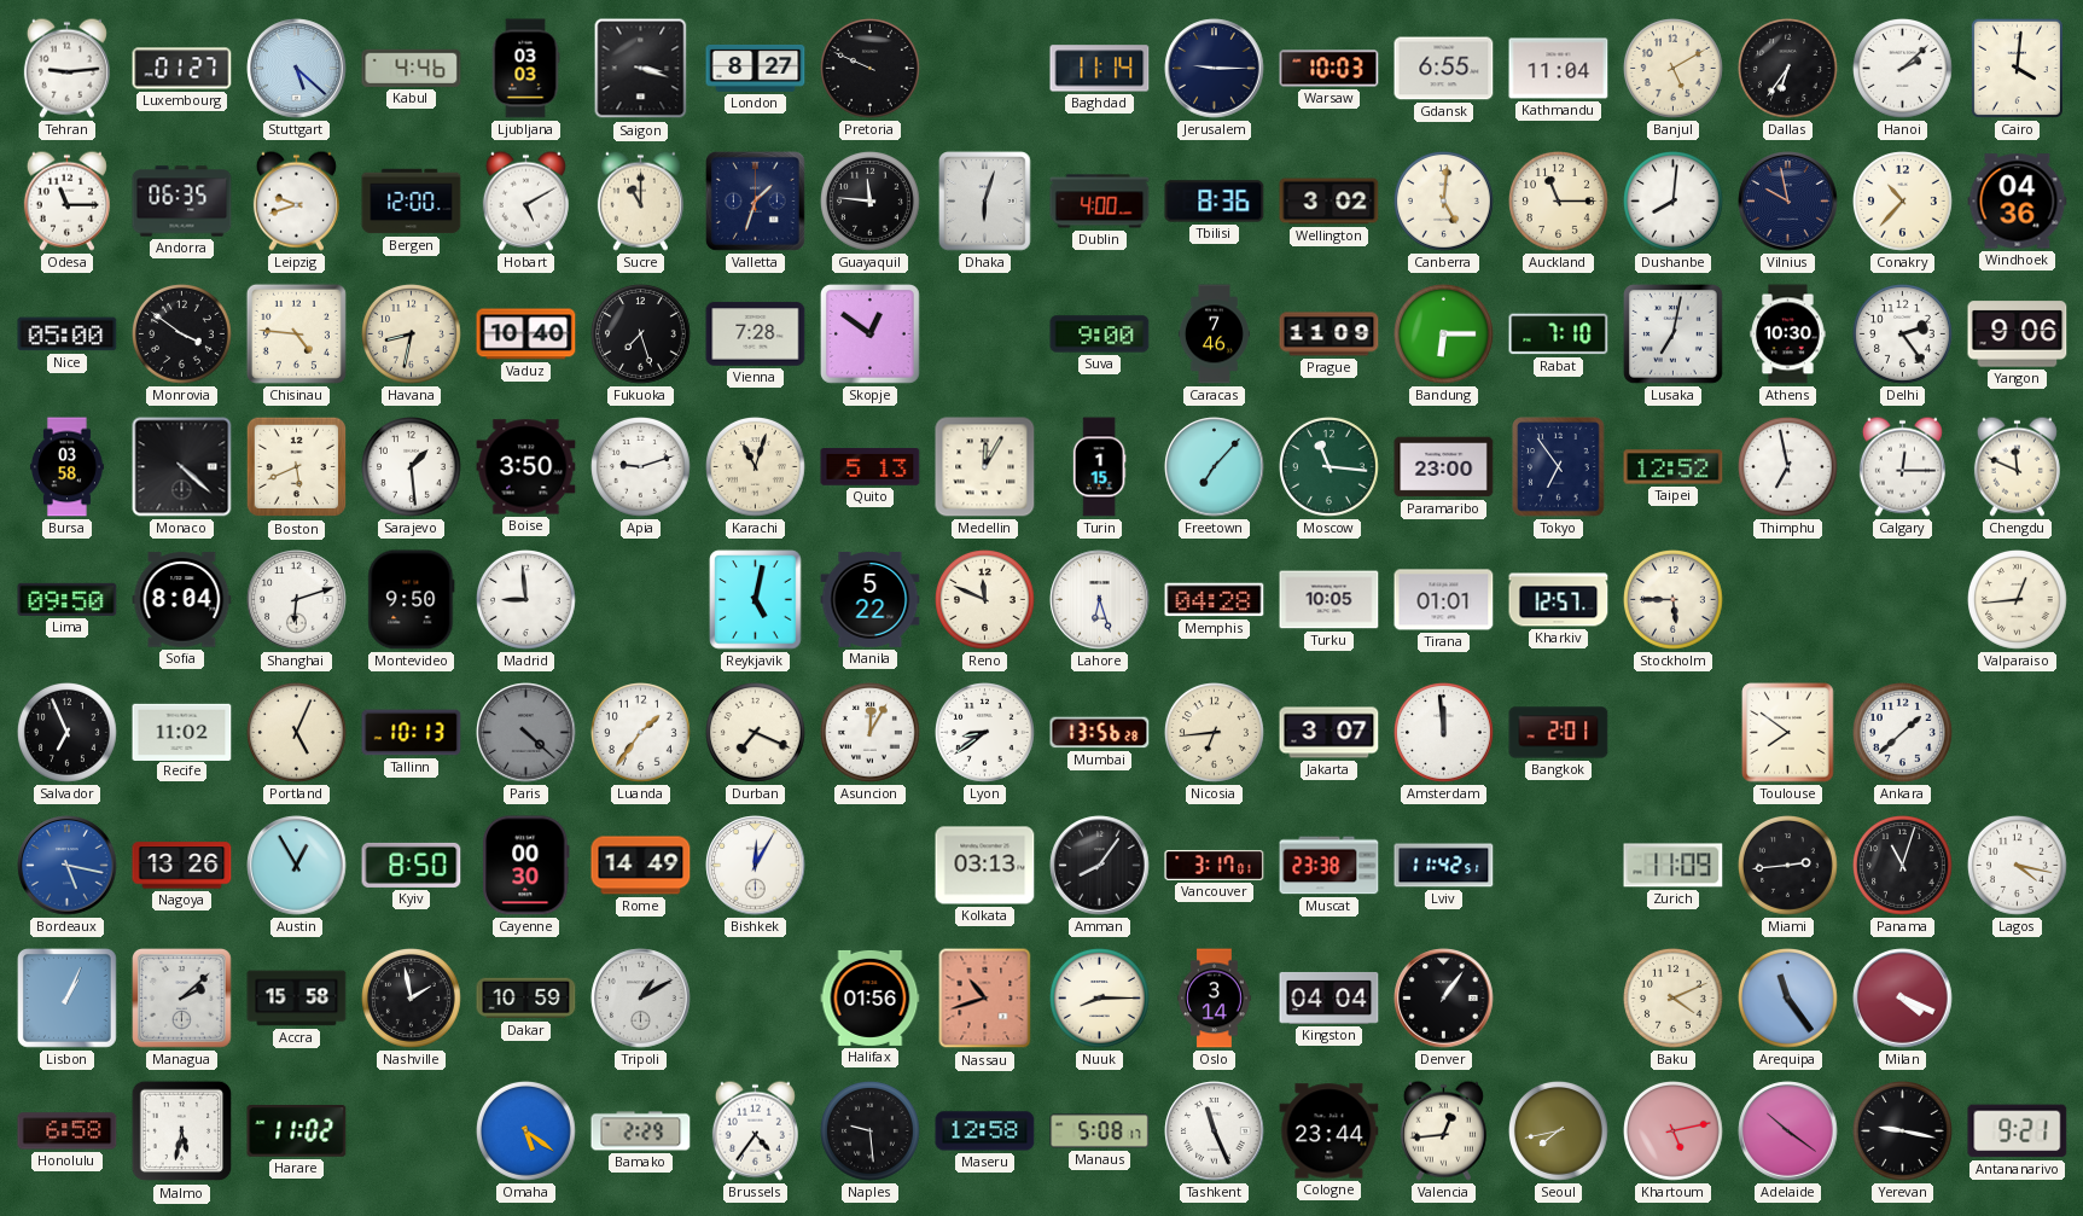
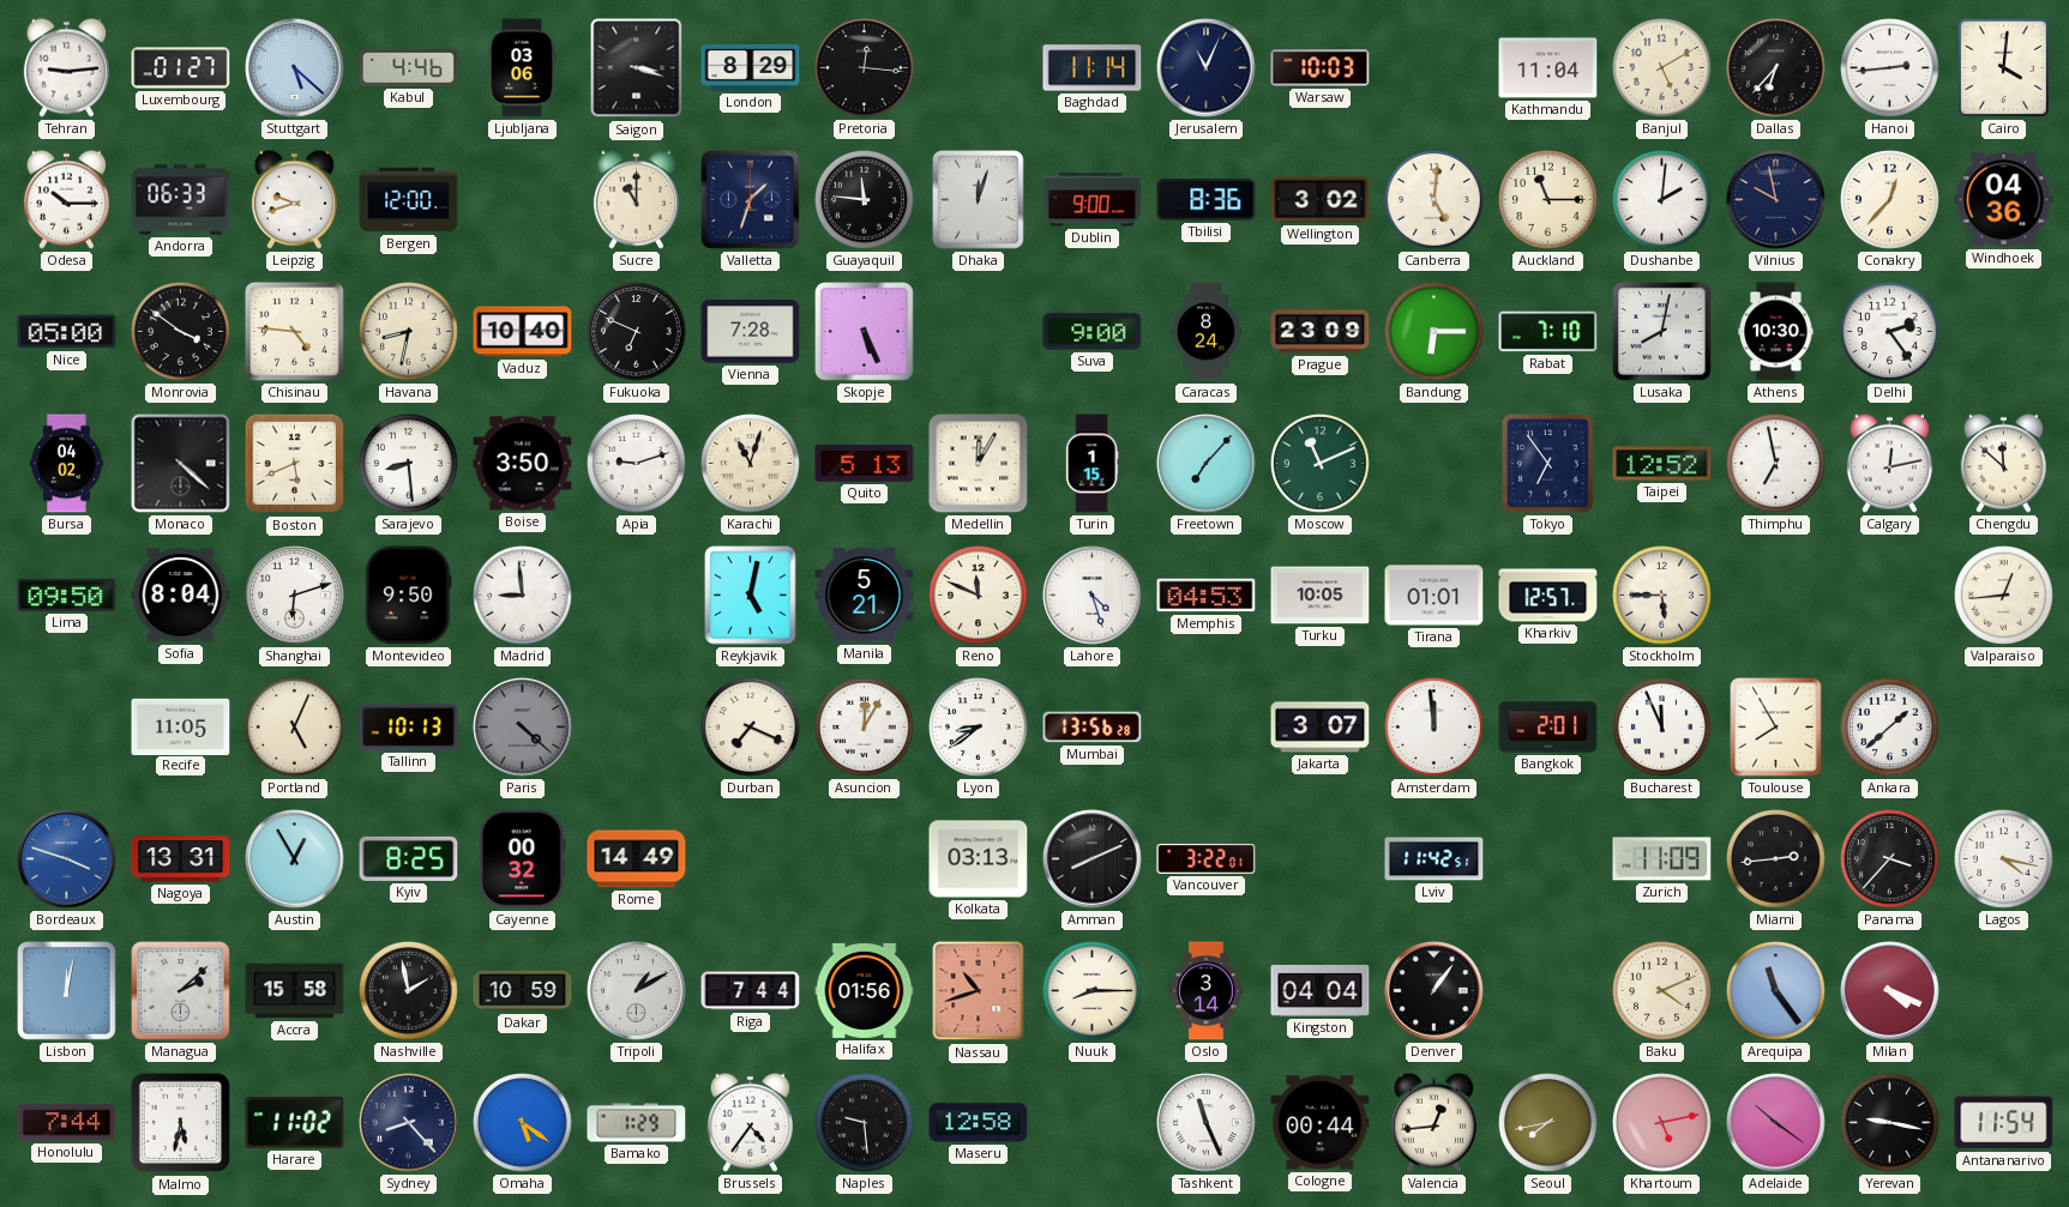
Ljubljana: 03:03 -> 03:06
London: 8:27 -> 8:29
Pretoria: 9:49 -> 12:16
Jerusalem: 9:15 -> 11:04
Gdansk: 6:55 -> none
Dallas: 6:36 -> 6:37
Hanoi: 2:08 -> 2:44
Odesa: 11:15 -> 10:15
Andorra: 06:35 -> 06:33
Hobart: 5:10 -> none
Dhaka: 6:03 -> 12:03
Dublin: 4:00 -> 9:00
Dushanbe: 8:01 -> 2:01
Conakry: 10:37 -> 12:37
Fukuoka: 7:27 -> 6:49
Skopje: 12:51 -> 5:26
Caracas: 7:46 -> 8:24
Prague: 11:09 -> 23:09
Lusaka: 7:02 -> 8:02
Yangon: 9:06 -> none
Bursa: 03:58 -> 04:02
Sarajevo: 1:29 -> 8:29
Moscow: 11:16 -> 11:11
Paramaribo: 23:00 -> none
Calgary: 12:15 -> 12:13
Chengdu: 11:49 -> 11:52
Manila: 5:22 -> 5:21
Lahore: 6:27 -> 4:27
Memphis: 04:28 -> 04:53
Salvador: 6:56 -> none
Recife: 11:02 -> 11:05
Luanda: 1:36 -> none
Nicosia: 6:44 -> none
Bucharest: none -> 11:56
Toulouse: 7:51 -> 7:55
Bordeaux: 5:17 -> 3:48
Nagoya: 13:26 -> 13:31
Kyiv: 8:50 -> 8:25
Cayenne: 00:30 -> 00:32
Bishkek: 12:05 -> none
Amman: 8:06 -> 8:11
Vancouver: 3:17 -> 3:22
Muscat: 23:38 -> none
Panama: 11:03 -> 3:37
Lisbon: 1:04 -> 12:02
Riga: none -> 7:44
Honolulu: 6:58 -> 7:44
Sydney: none -> 8:23
Bamako: 2:29 -> 1:29
Manaus: 5:08 -> none
Cologne: 23:44 -> 00:44
Antananarivo: 9:21 -> 11:54
